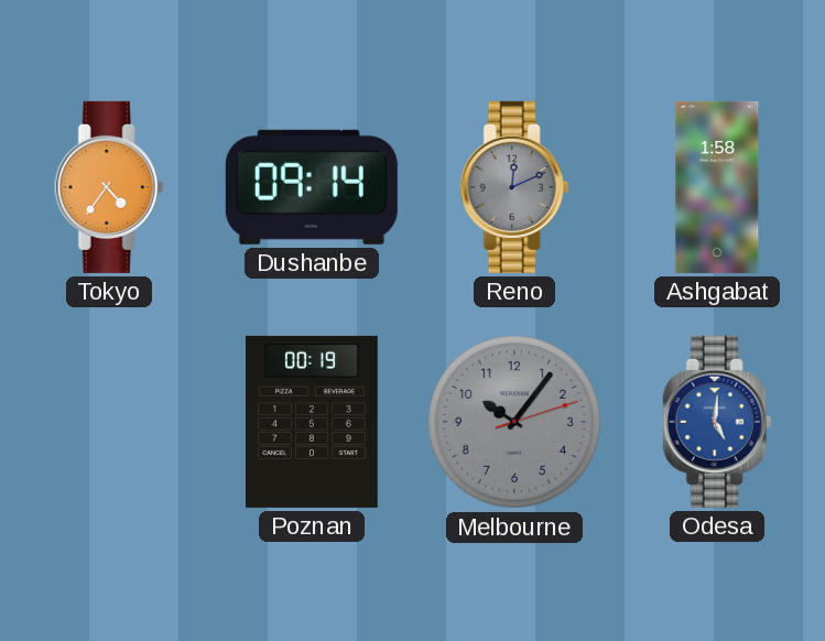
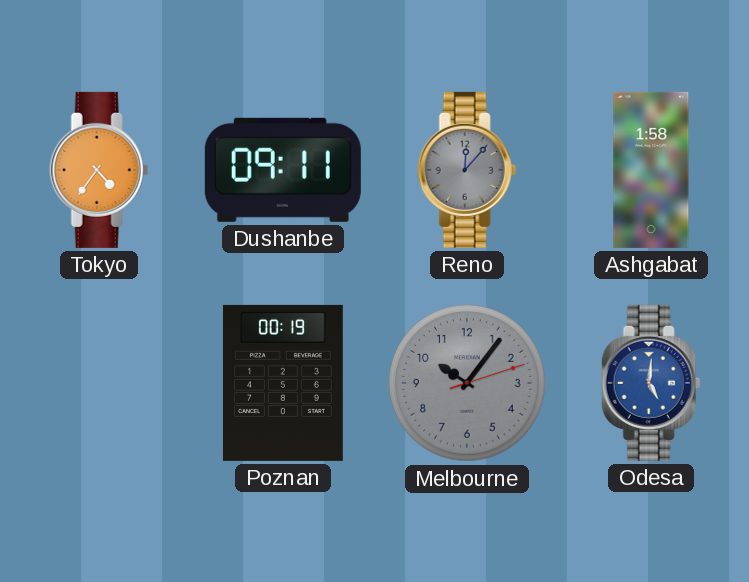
Dushanbe: 09:14 -> 09:11
Reno: 12:11 -> 12:07
